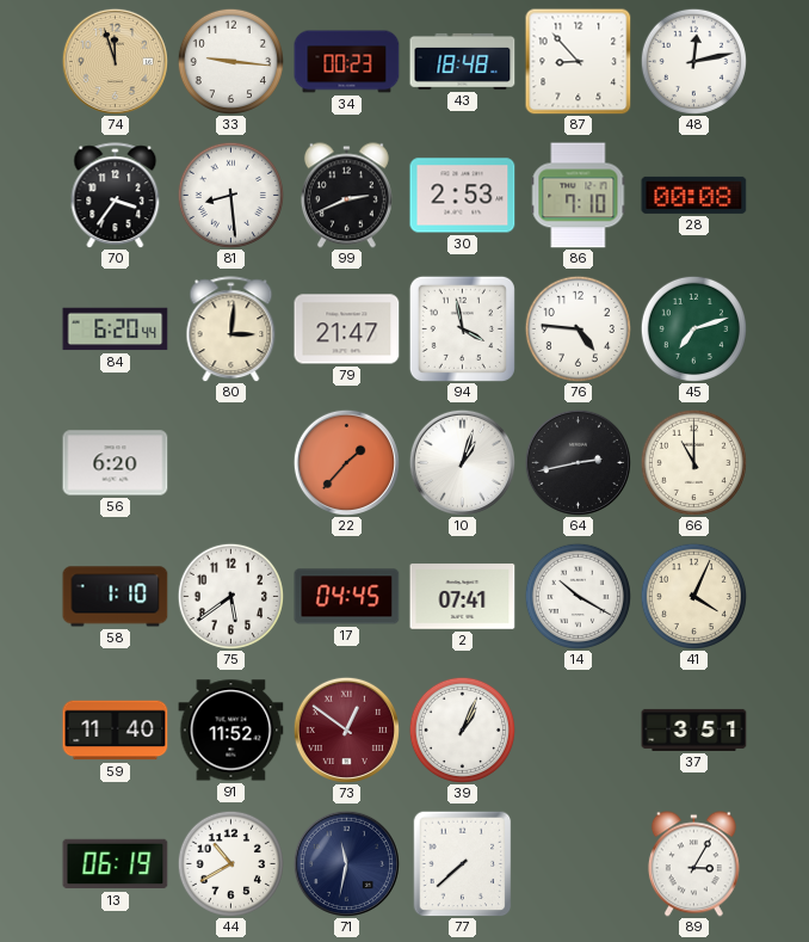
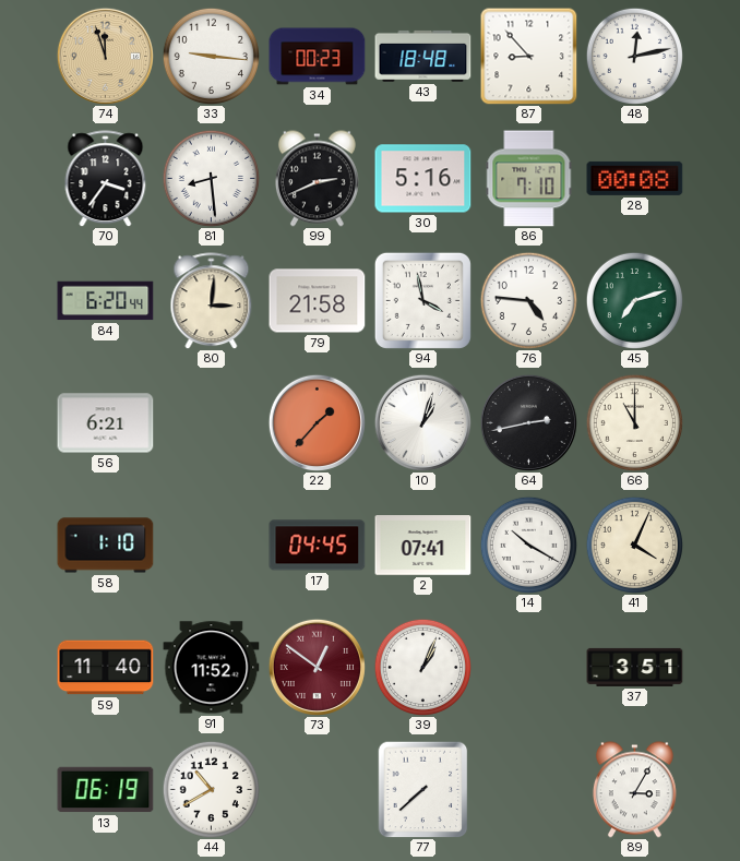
30: 2:53 -> 5:16
79: 21:47 -> 21:58
56: 6:20 -> 6:21
75: 5:39 -> none
71: 11:32 -> none
